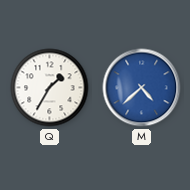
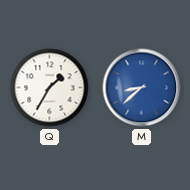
M: 4:38 -> 8:38
